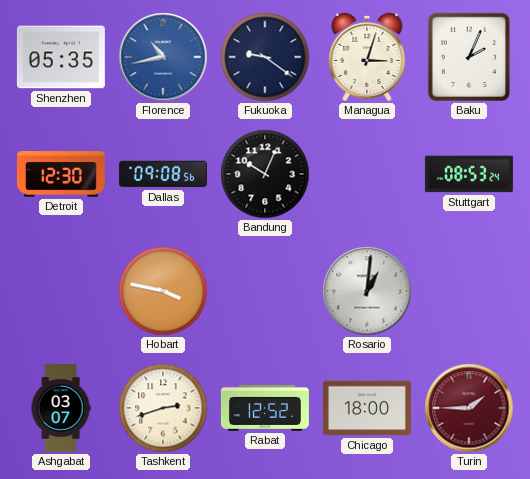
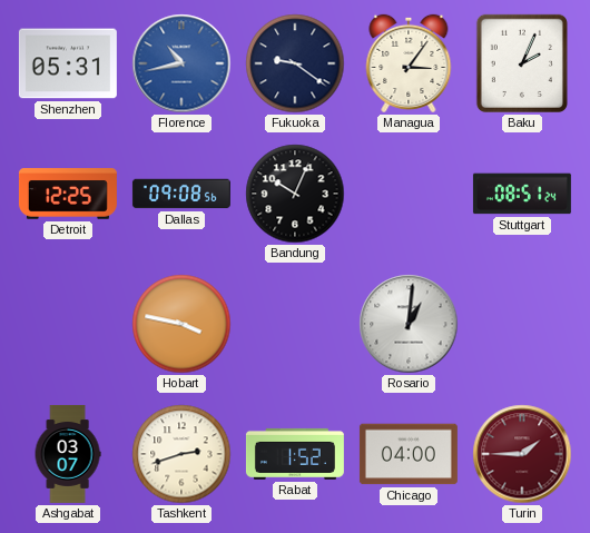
Shenzhen: 05:35 -> 05:31
Managua: 3:03 -> 3:06
Detroit: 12:30 -> 12:25
Stuttgart: 08:53 -> 08:51
Rabat: 12:52 -> 1:52
Chicago: 18:00 -> 04:00
